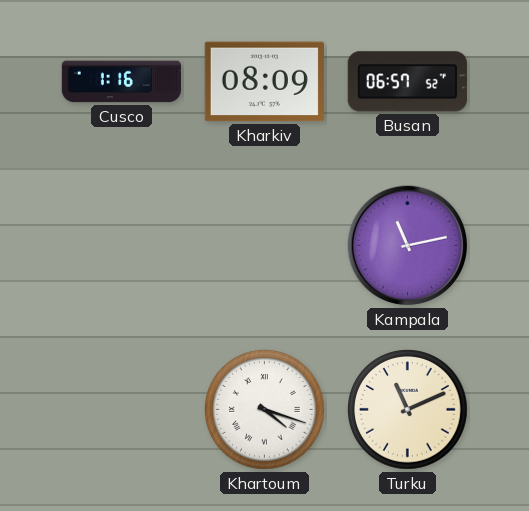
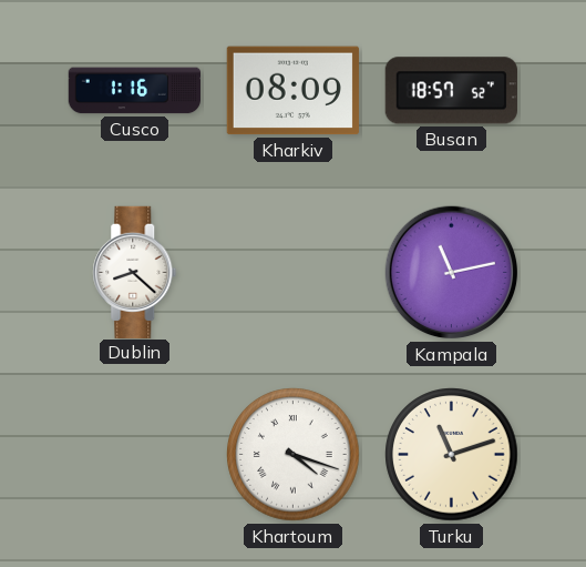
Busan: 06:57 -> 18:57
Dublin: none -> 8:22
Turku: 11:11 -> 11:12
